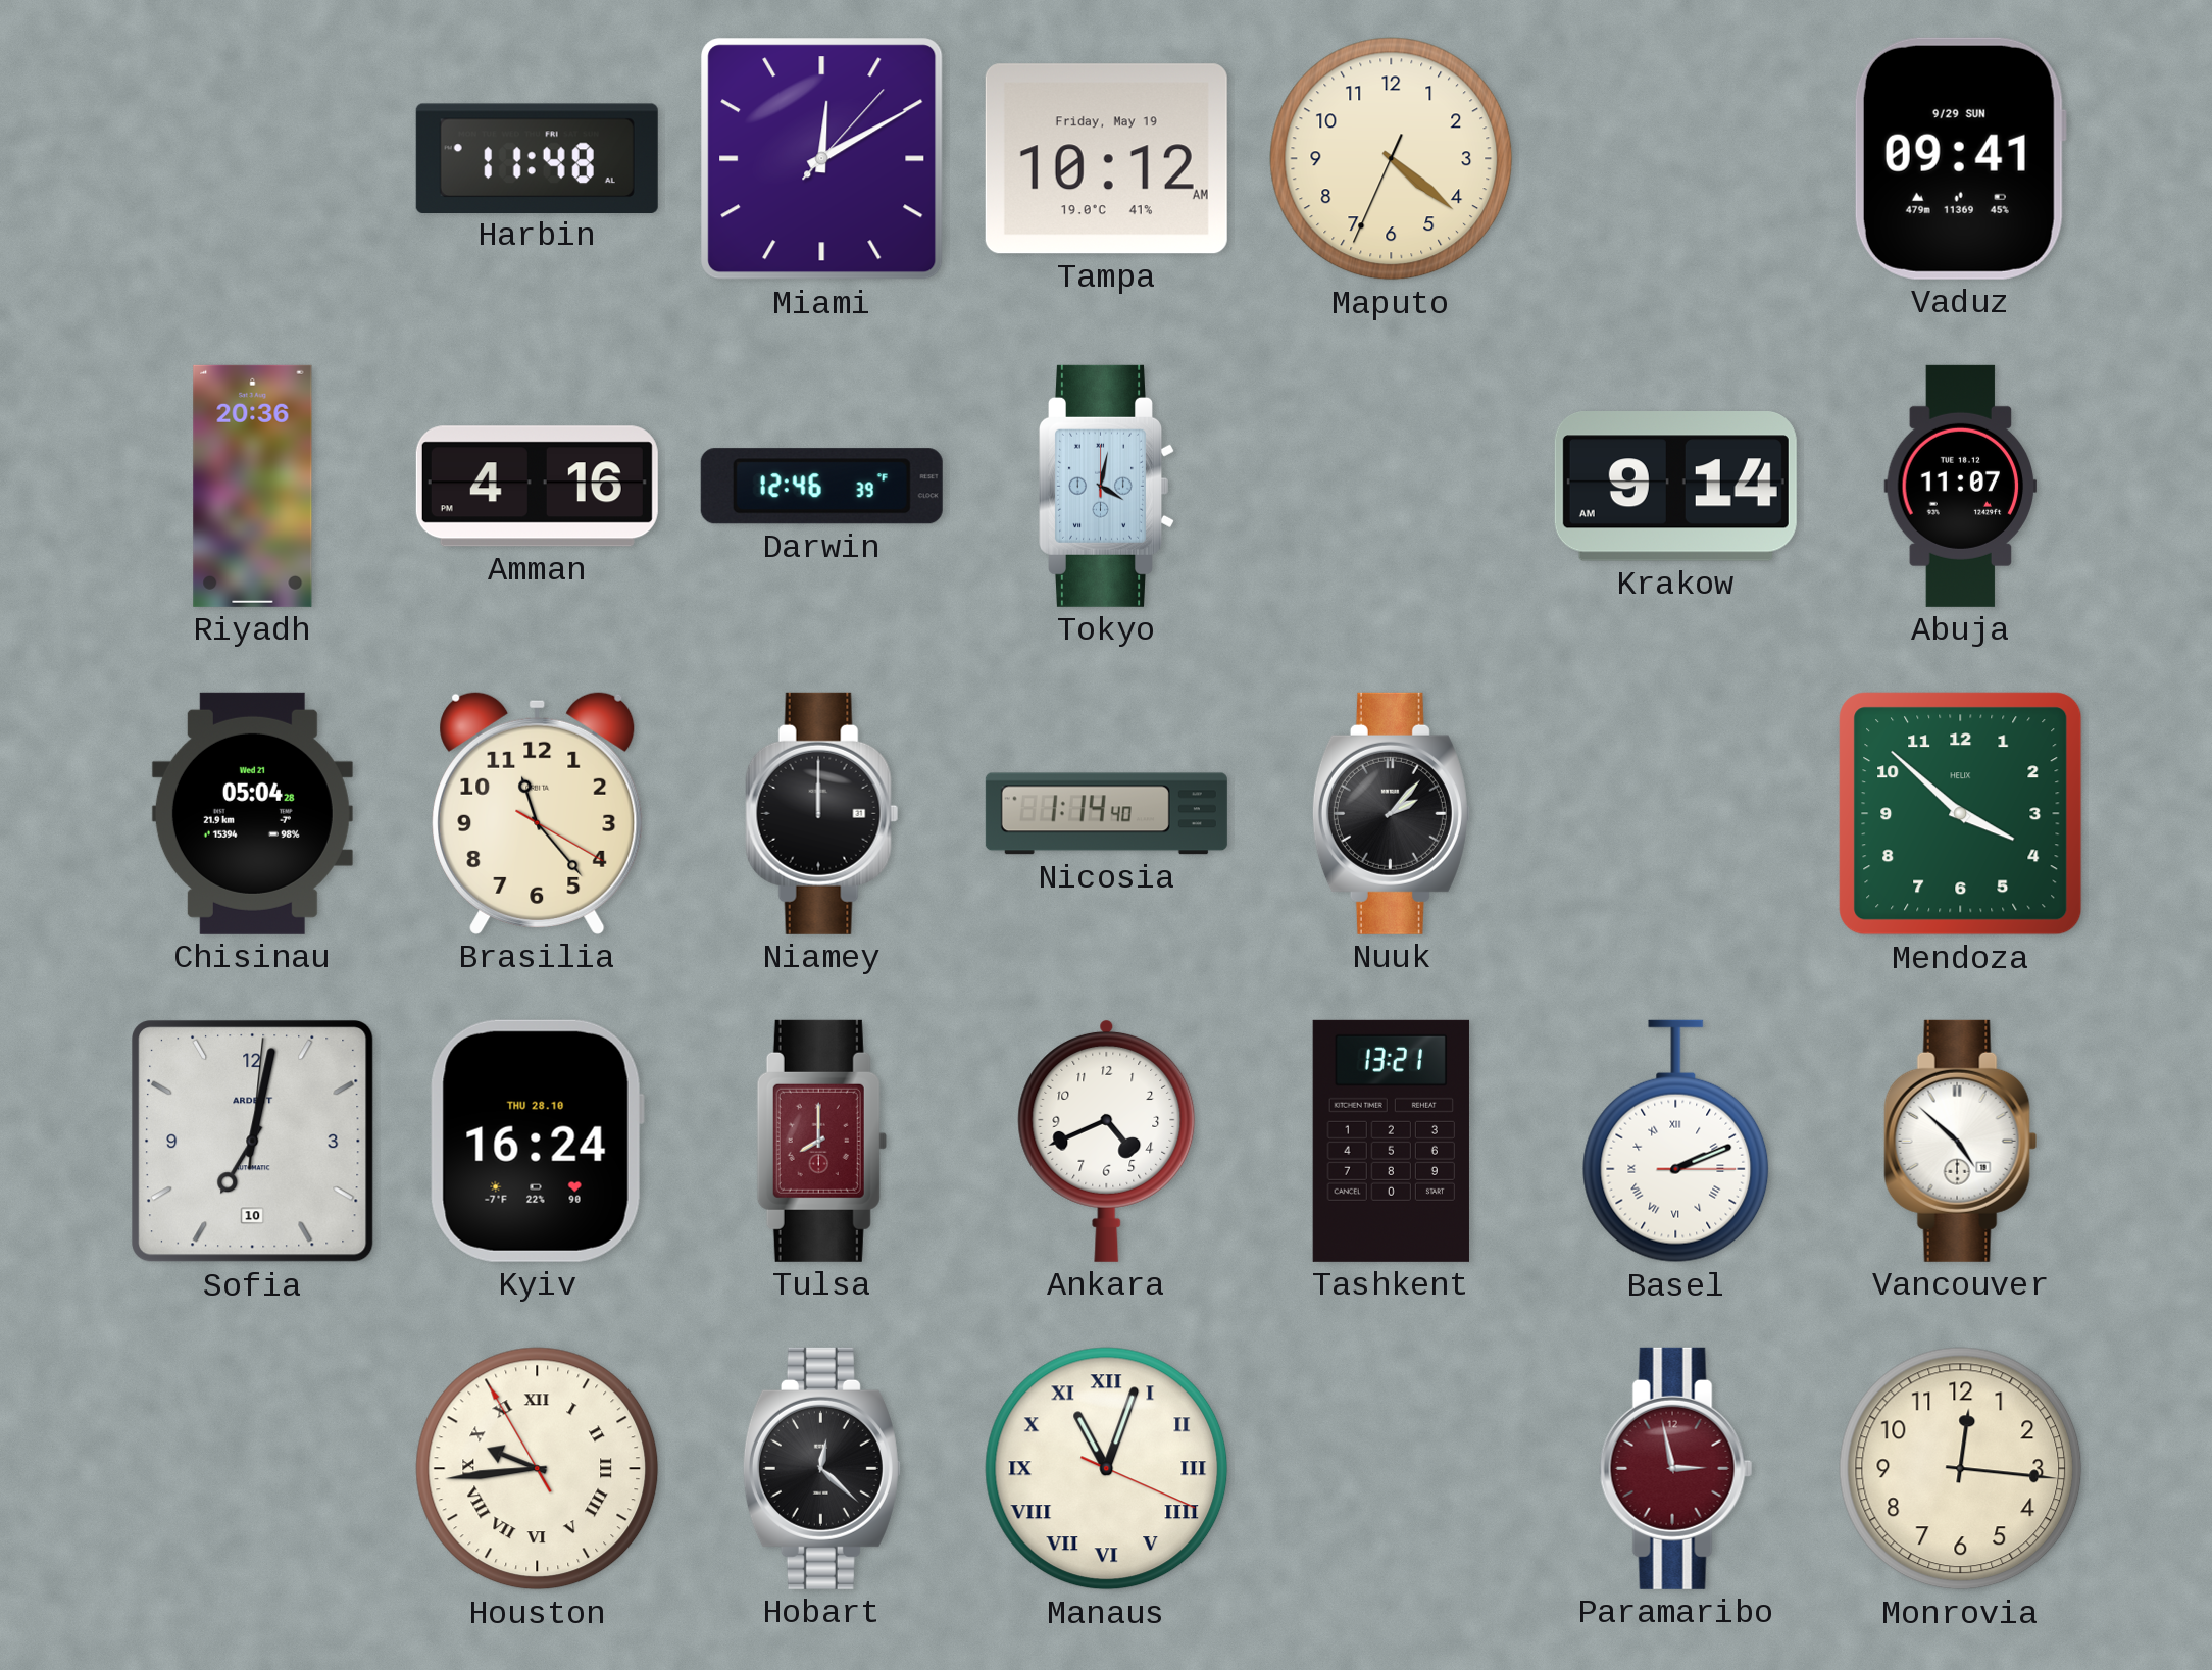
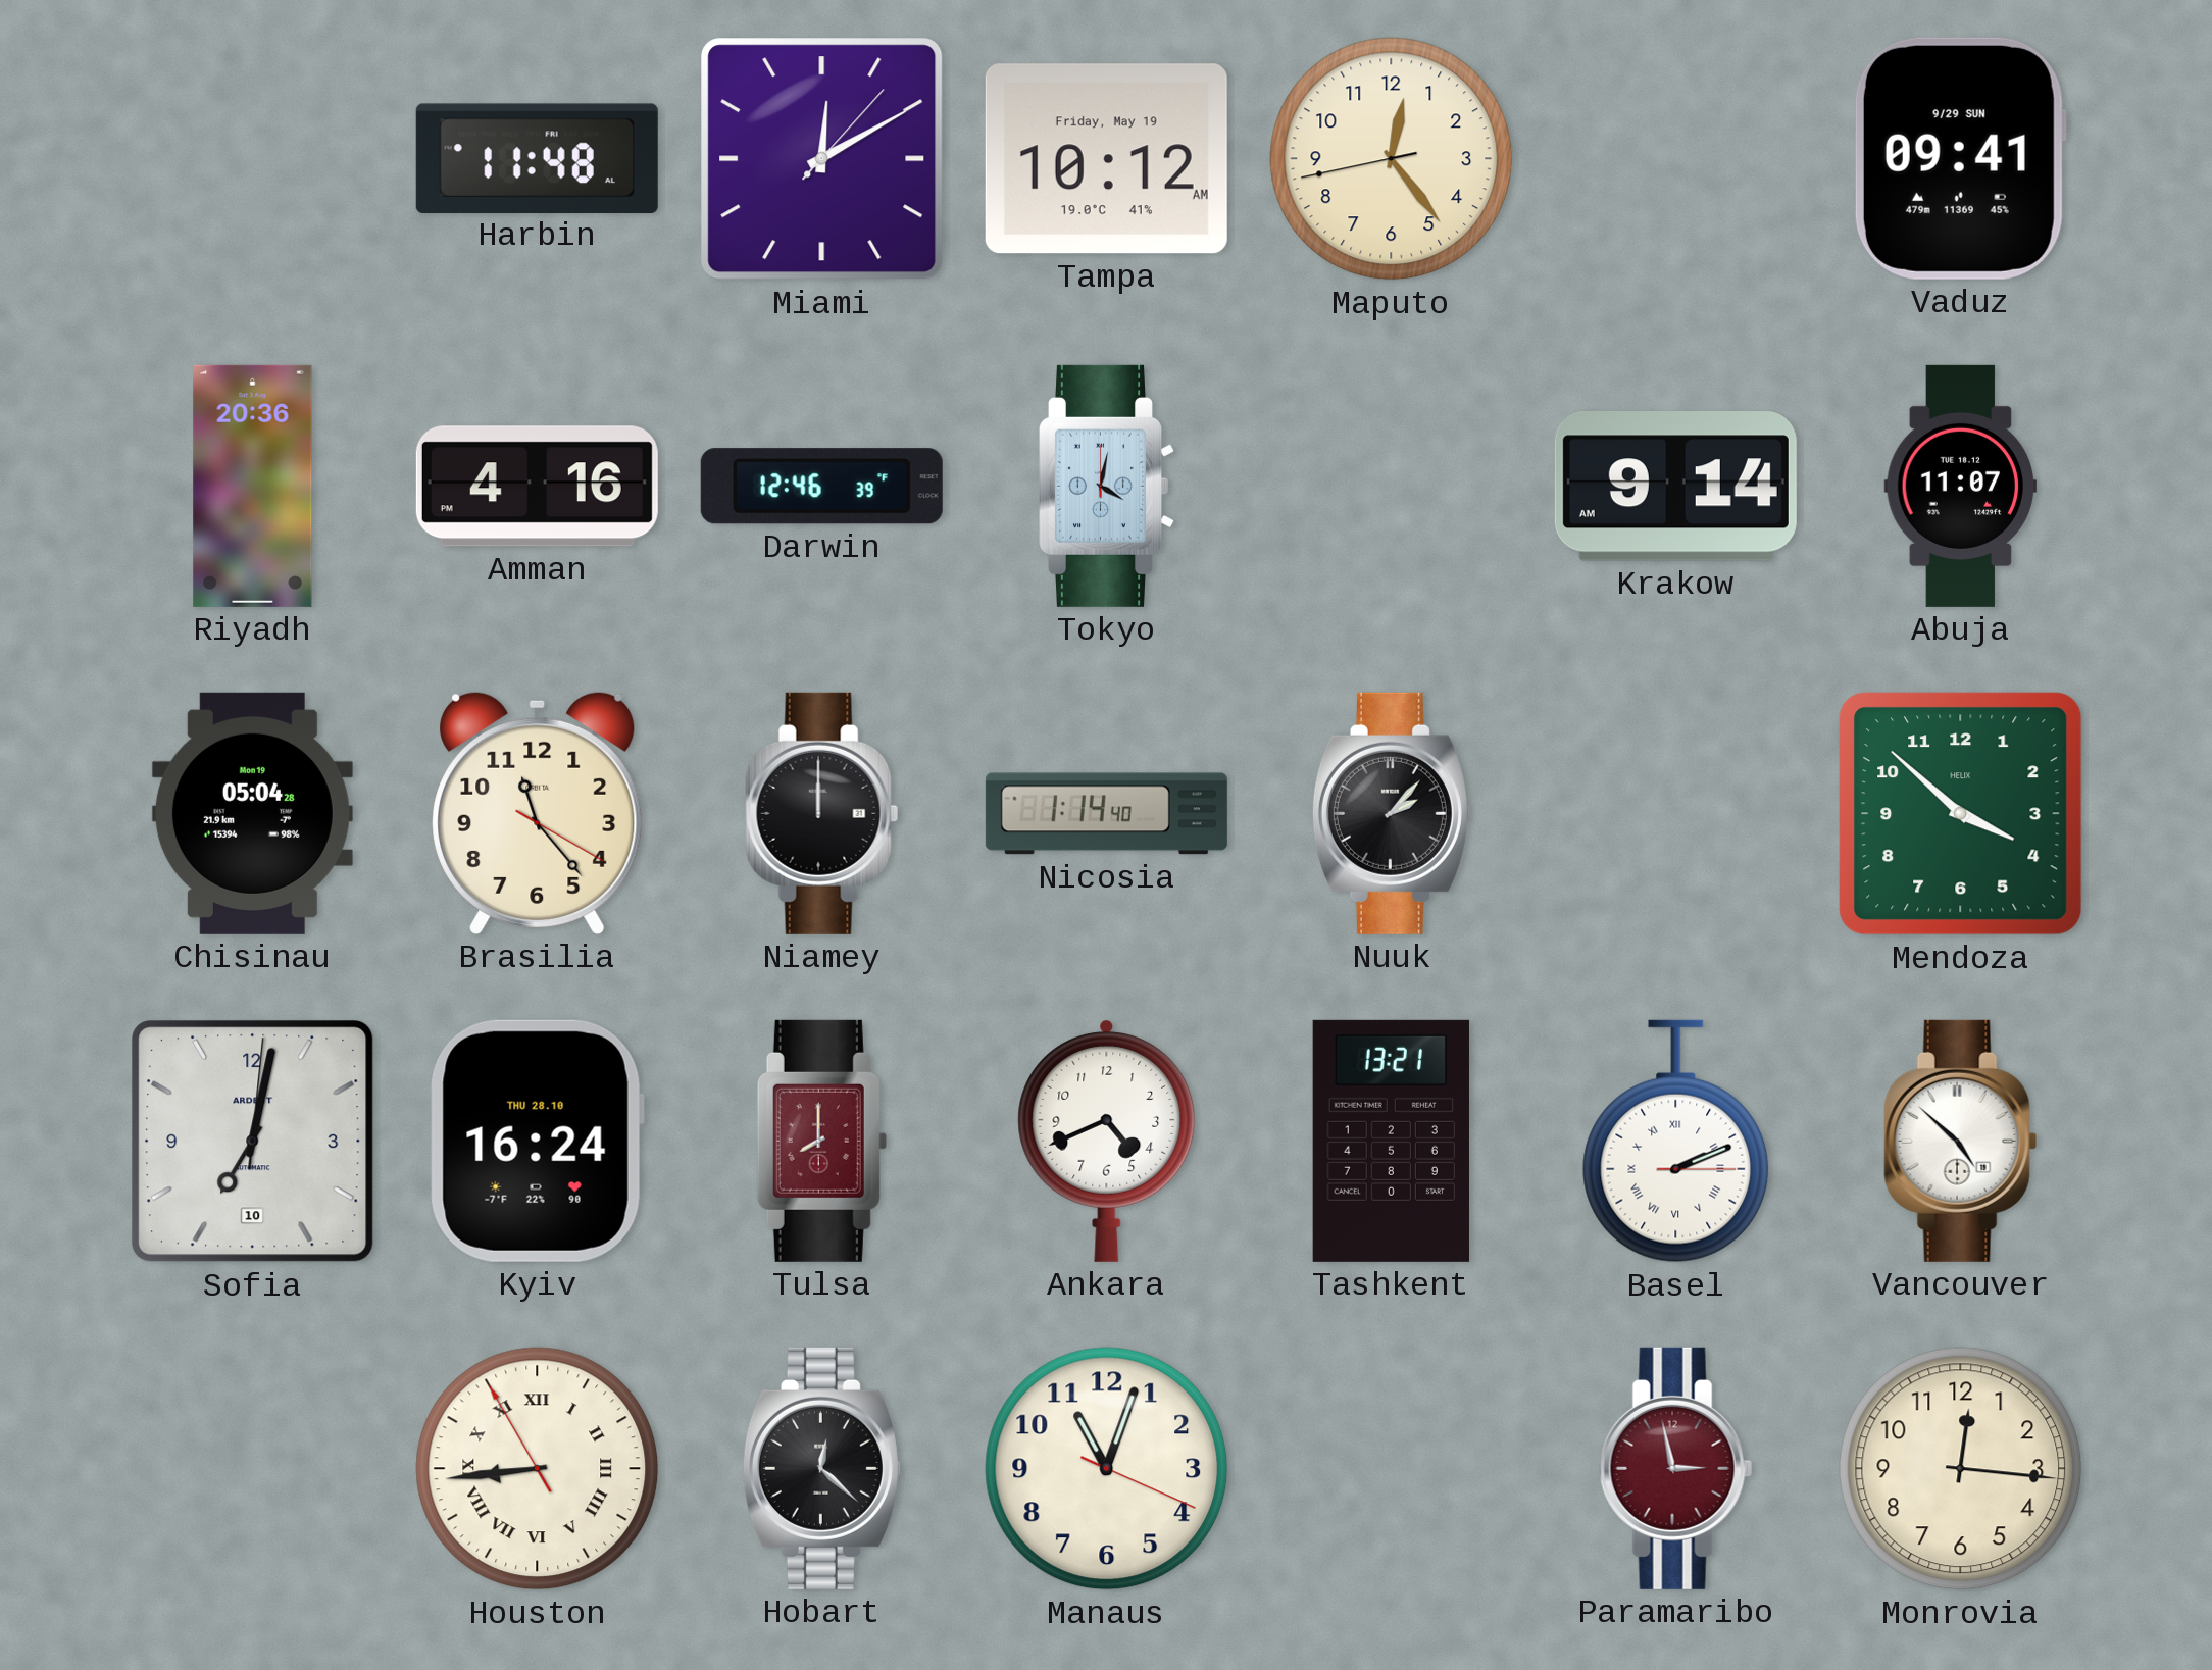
Maputo: 4:21 -> 12:23
Chisinau date: Wed 21 -> Mon 19
Houston: 9:43 -> 8:43
Manaus numerals: Roman -> Arabic
